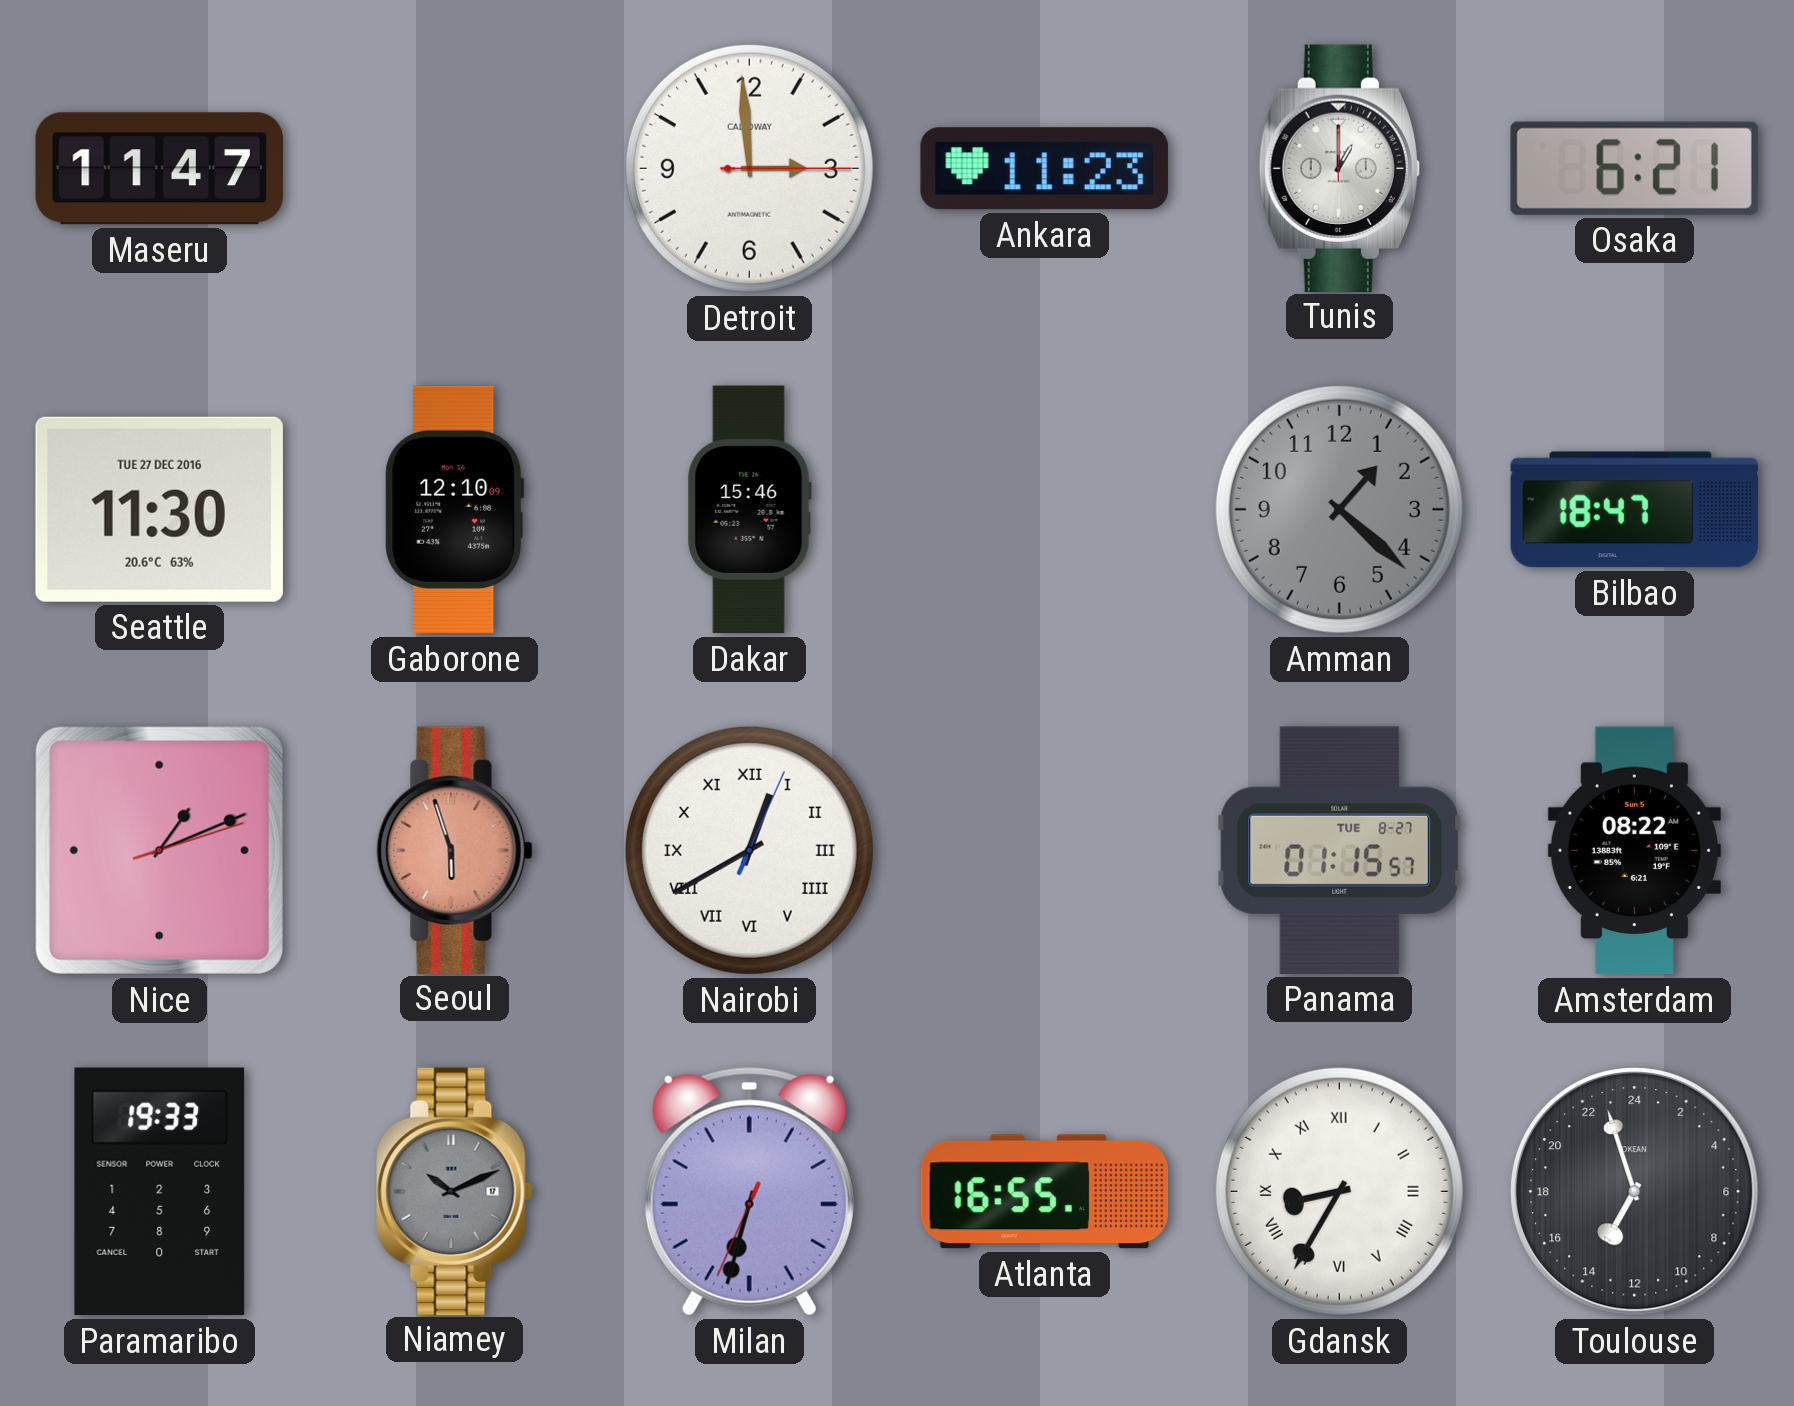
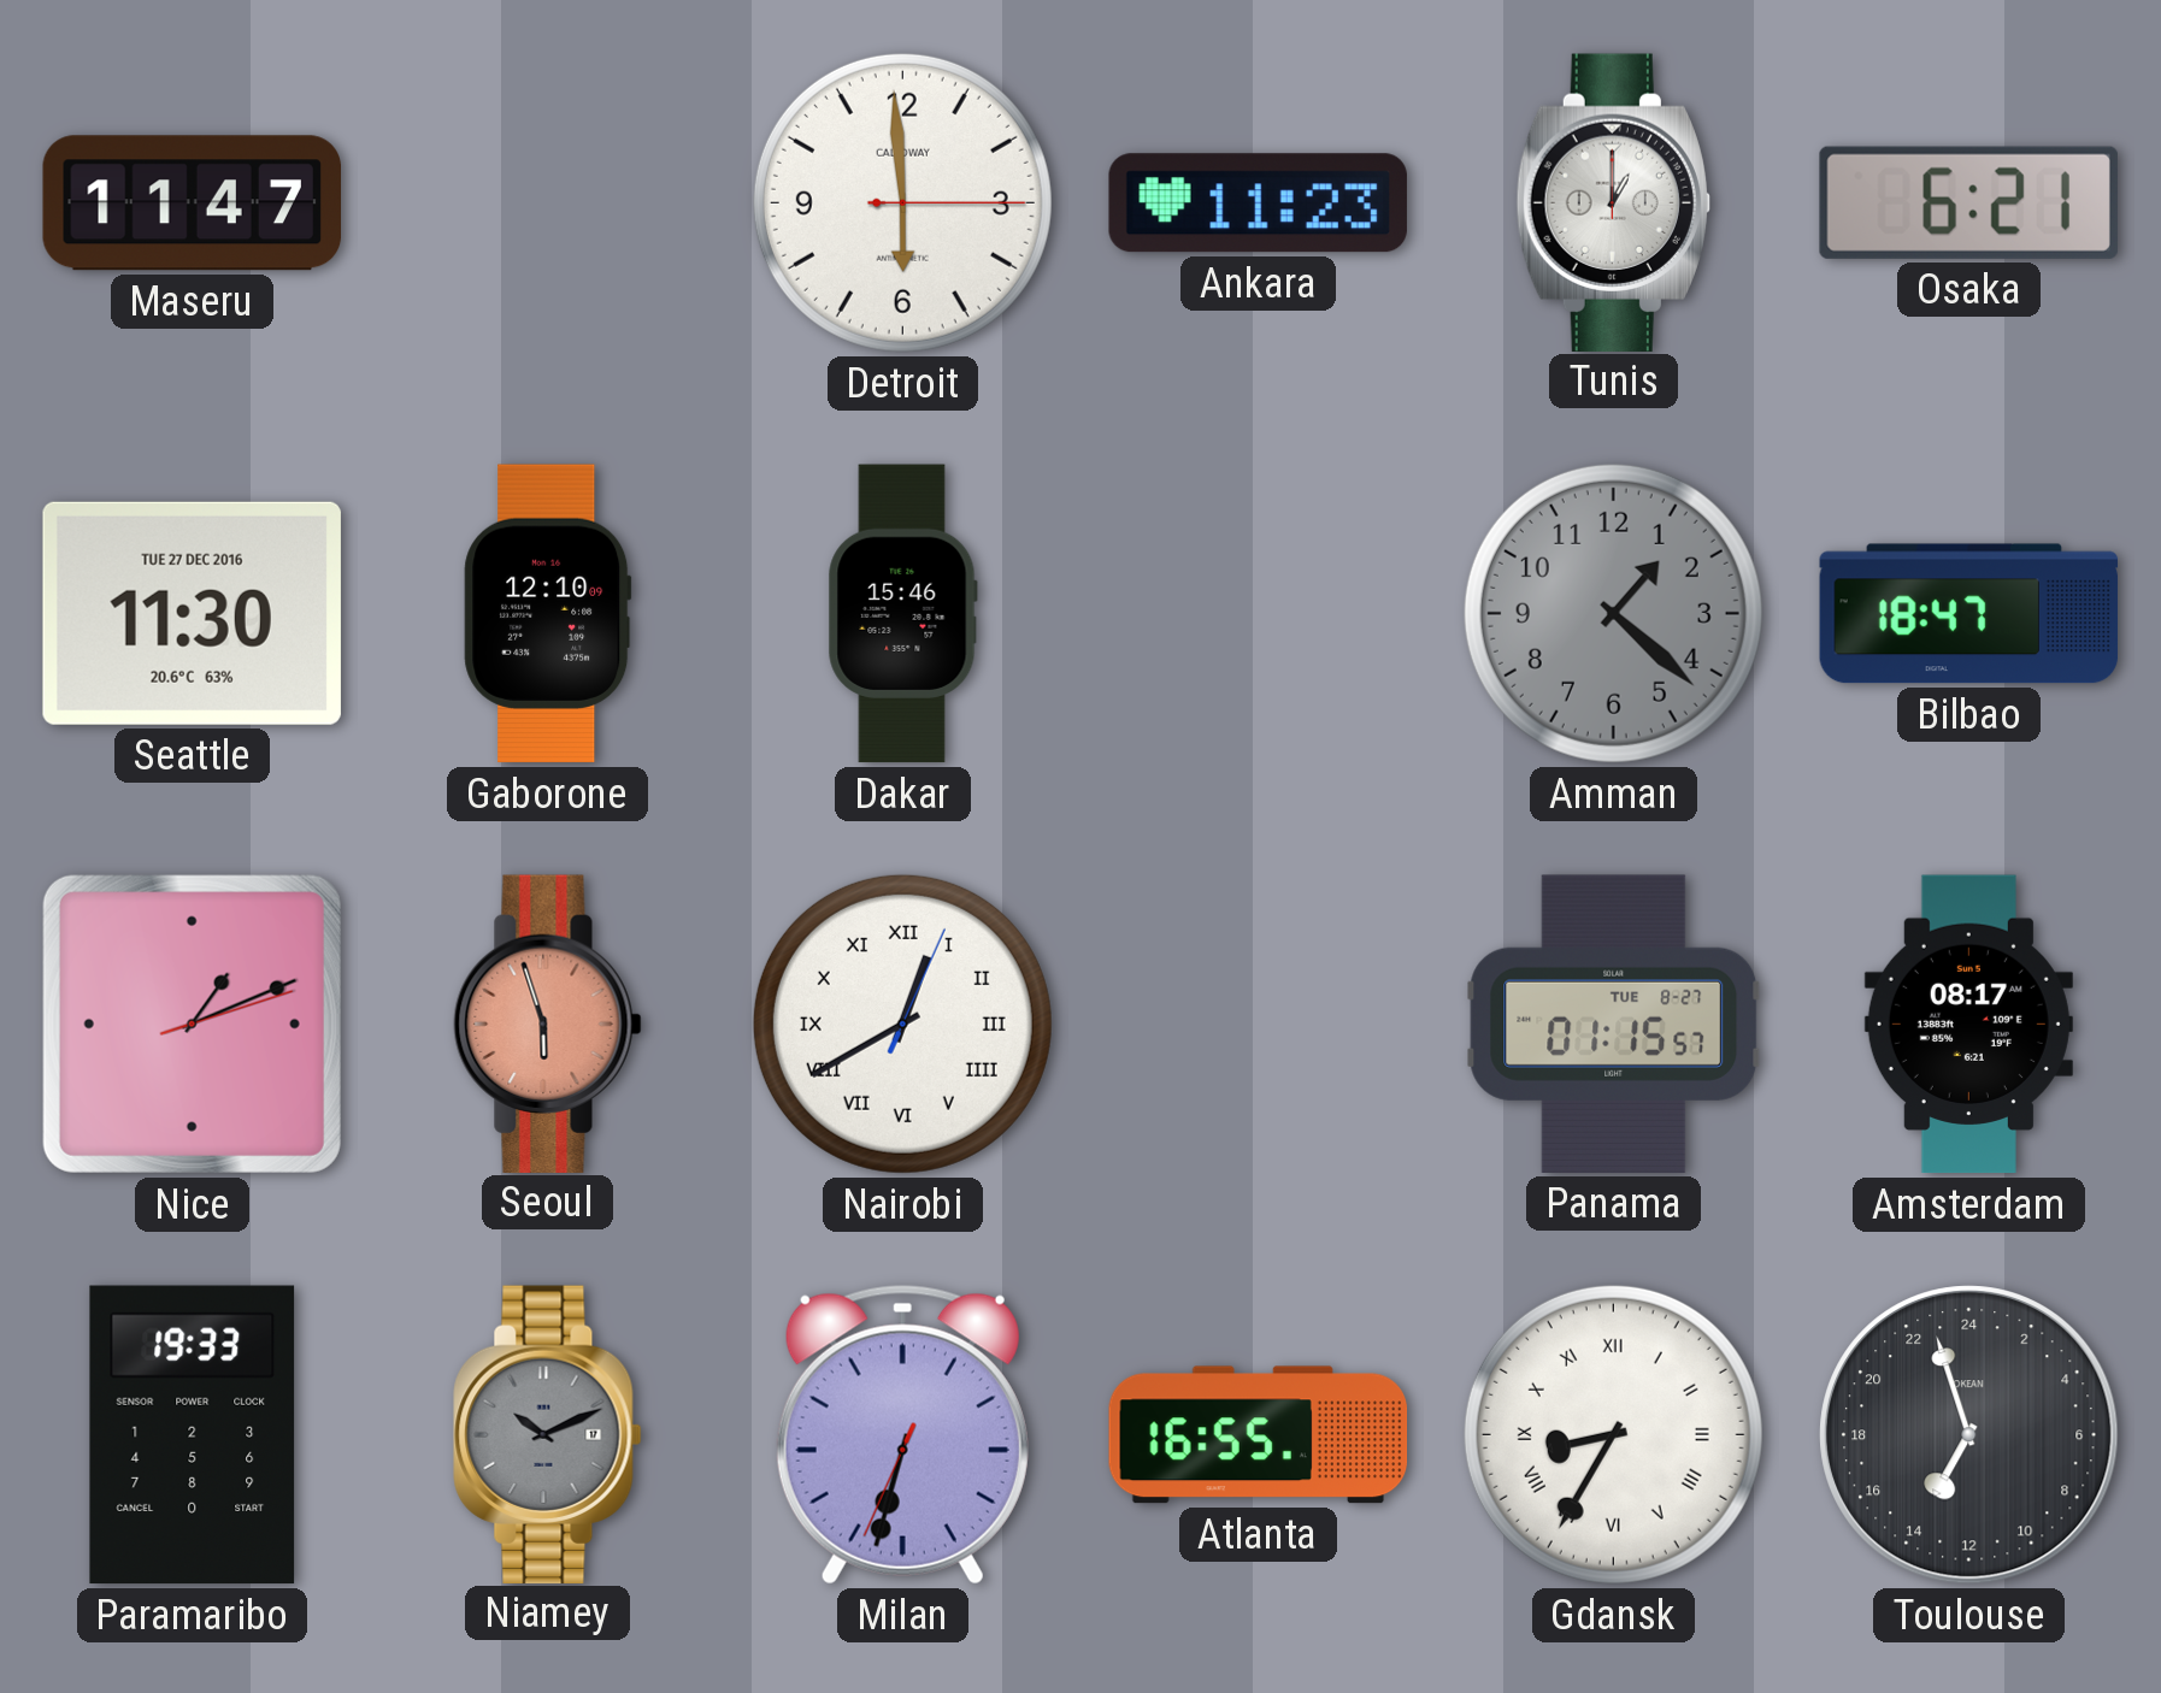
Detroit: 2:59 -> 5:59
Amsterdam: 08:22 -> 08:17
